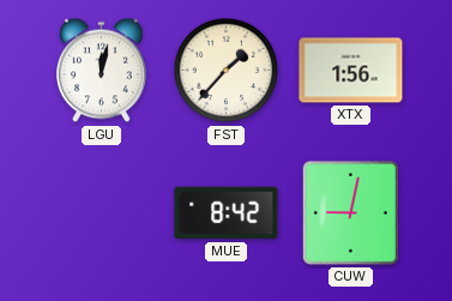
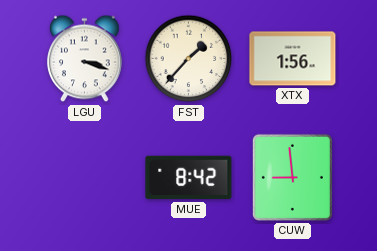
LGU: 12:02 -> 3:18
CUW: 9:02 -> 8:59
